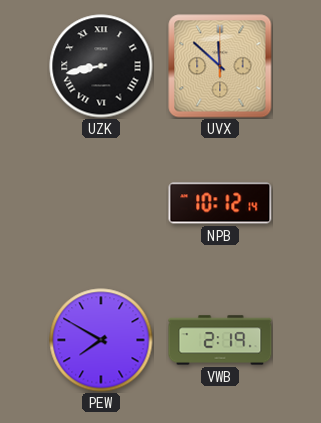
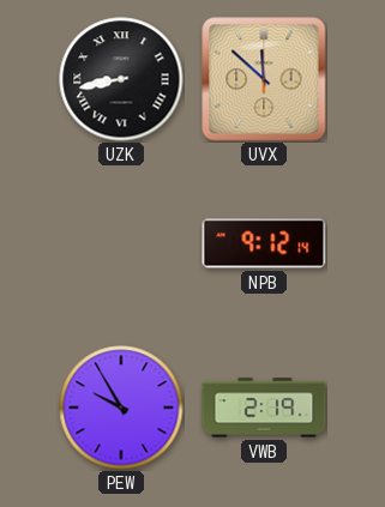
NPB: 10:12 -> 9:12
PEW: 7:50 -> 9:55
